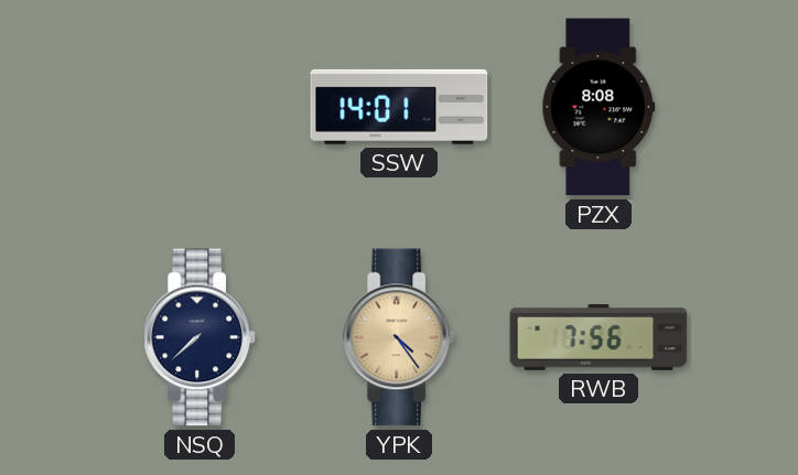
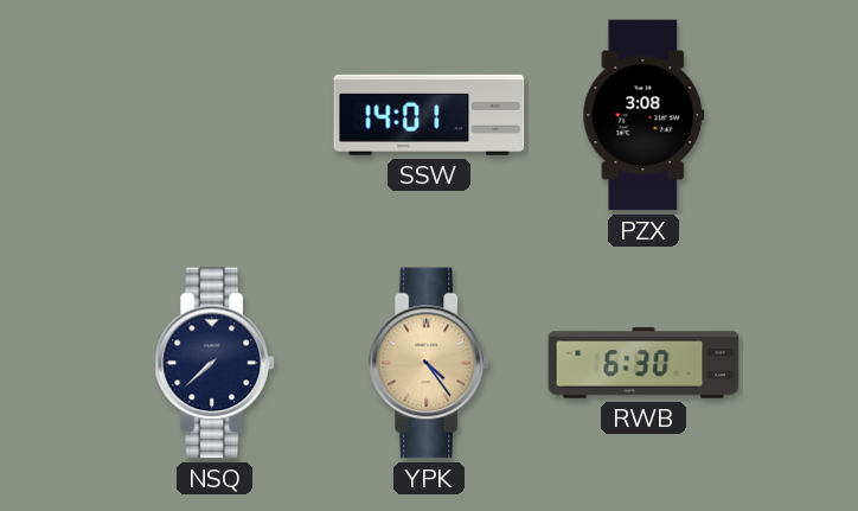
PZX: 8:08 -> 3:08
RWB: 7:56 -> 6:30
